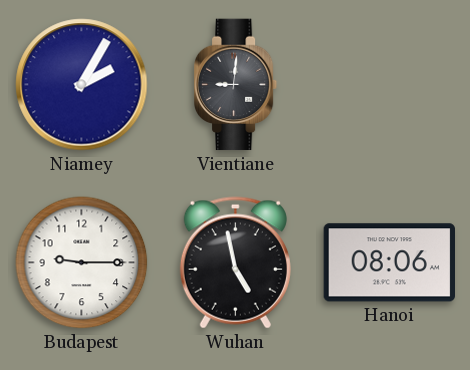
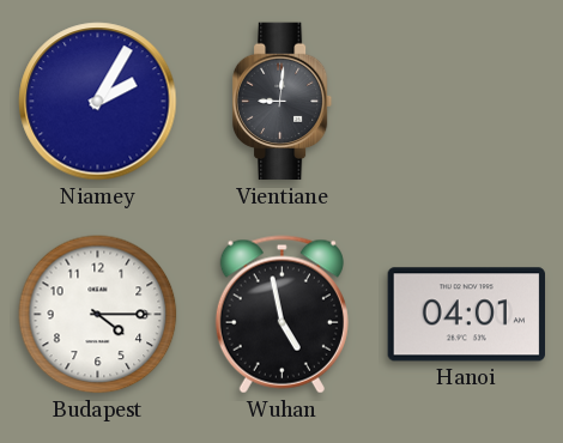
Budapest: 9:15 -> 4:15
Hanoi: 08:06 -> 04:01
